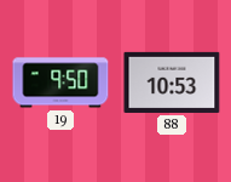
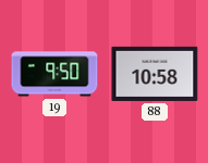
88: 10:53 -> 10:58
